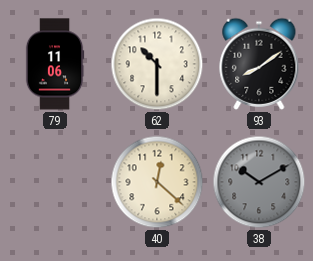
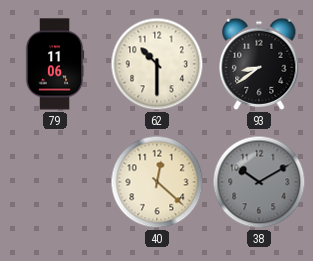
93: 8:09 -> 8:39
